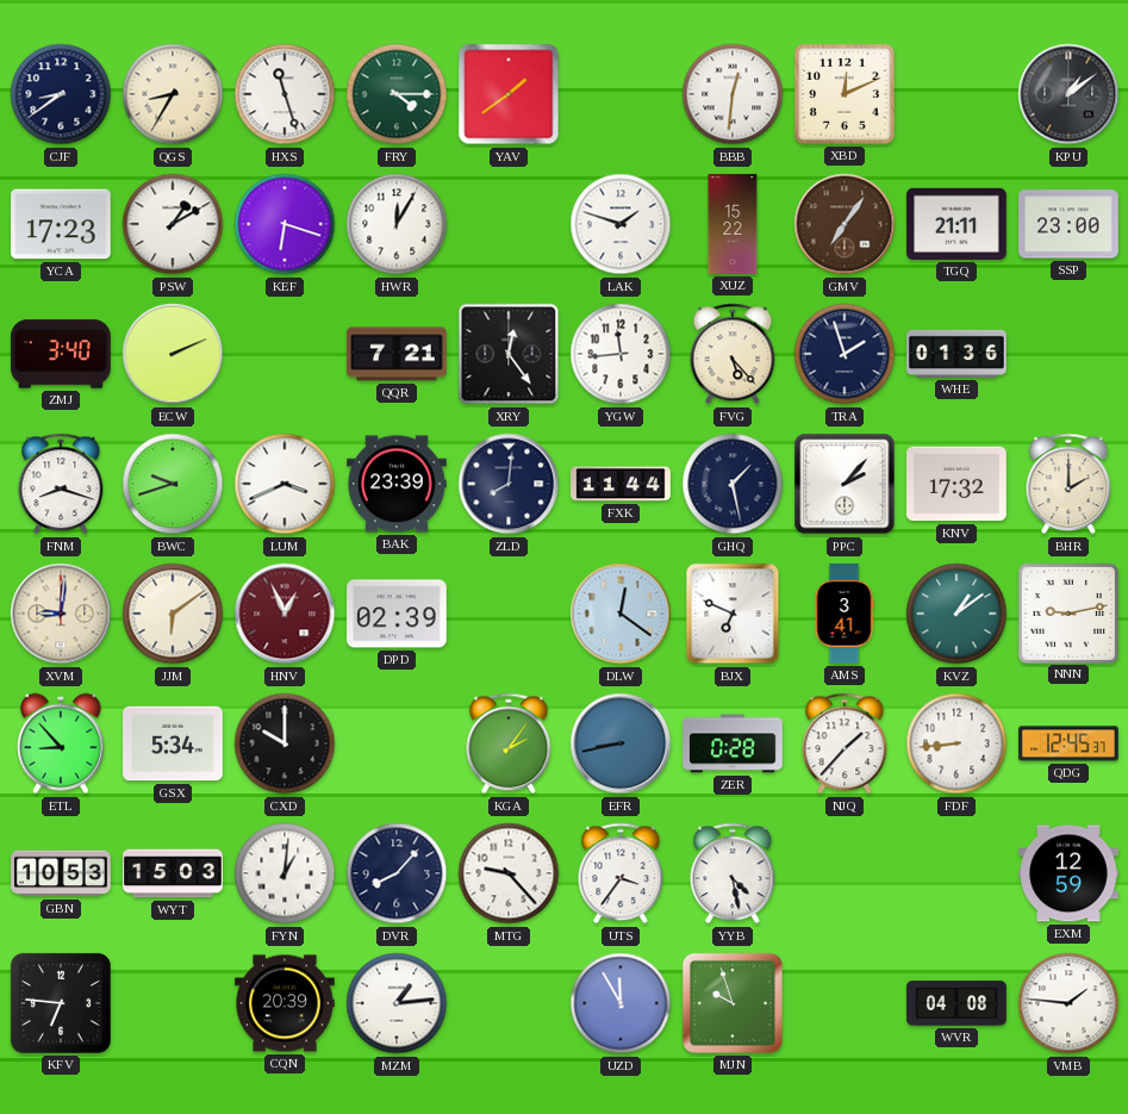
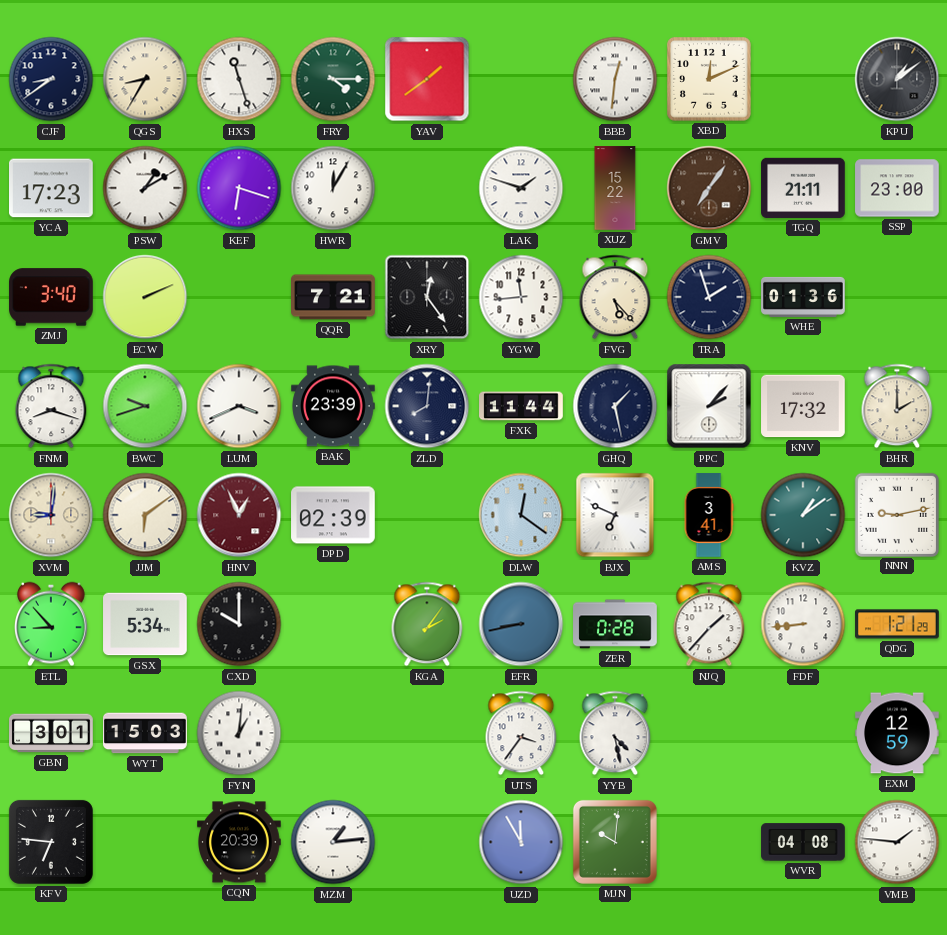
QDG: 12:45 -> 1:21
GBN: 10:53 -> 3:01
DVR: 8:07 -> none
MTG: 9:23 -> none
MJN: 9:57 -> 10:01
